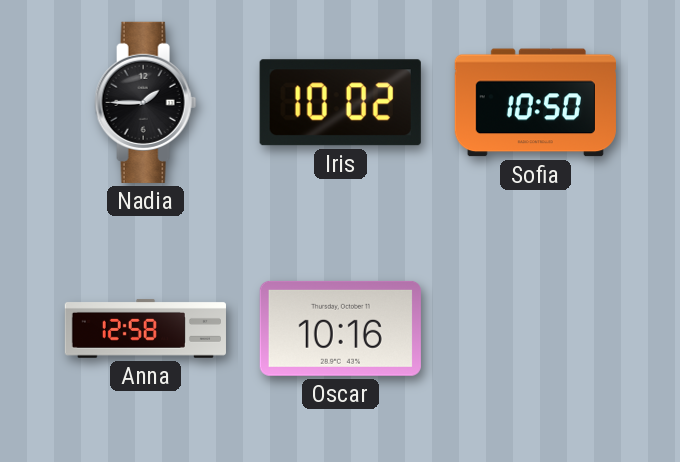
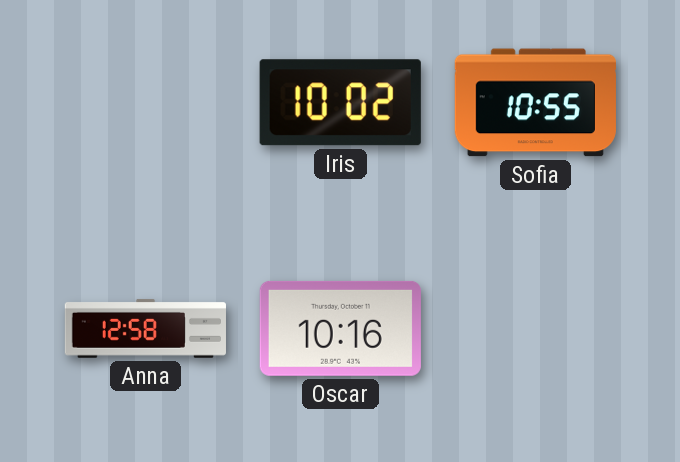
Nadia: 1:45 -> none
Sofia: 10:50 -> 10:55
